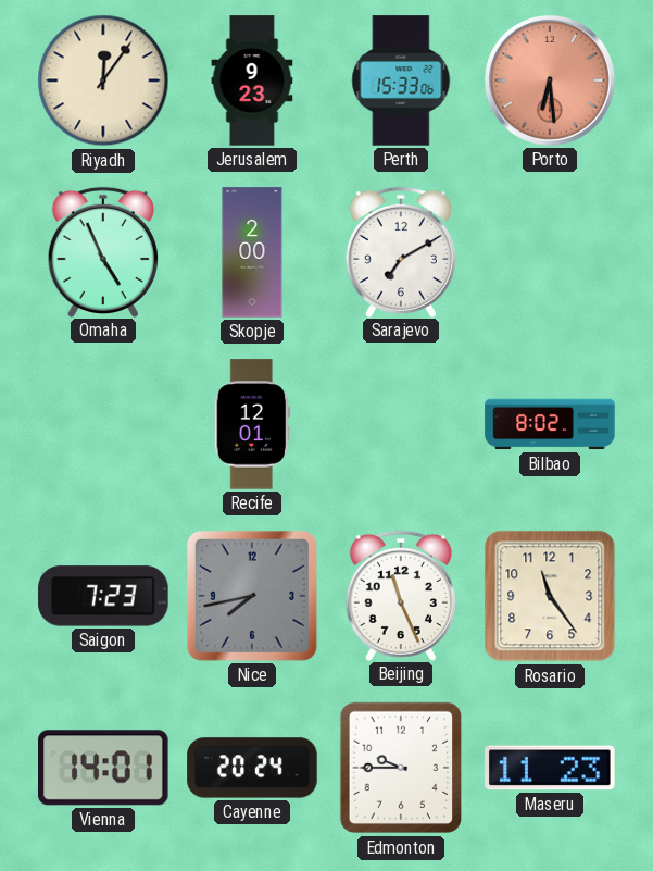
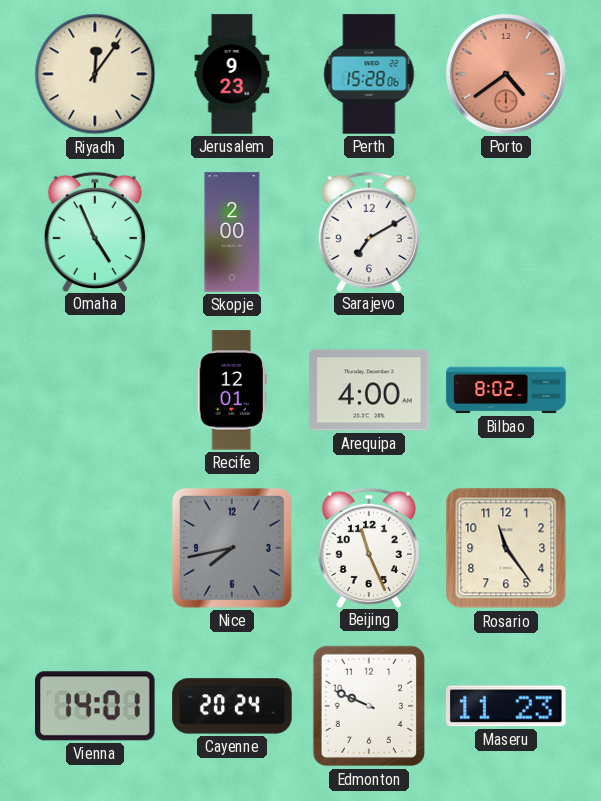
Perth: 15:33 -> 15:28
Porto: 6:29 -> 4:39
Arequipa: none -> 4:00
Saigon: 7:23 -> none
Edmonton: 9:45 -> 9:49
